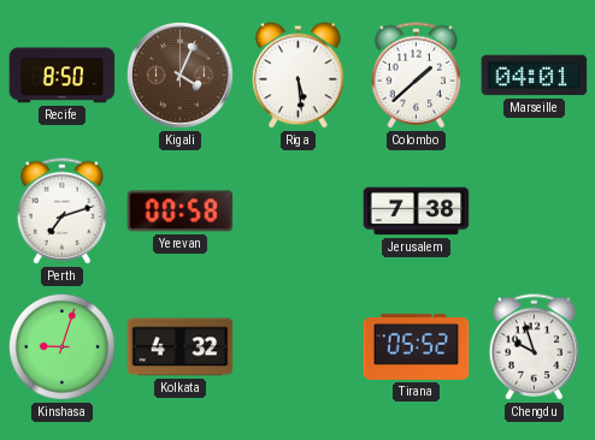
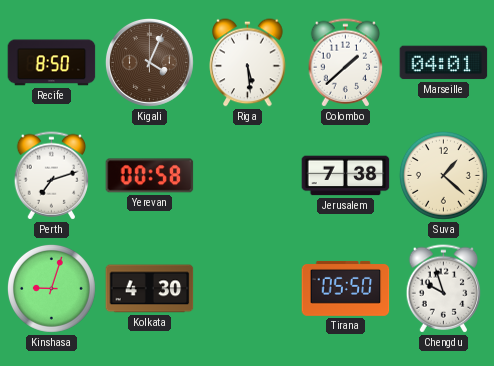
Suva: none -> 1:22
Kolkata: 4:32 -> 4:30
Tirana: 05:52 -> 05:50
